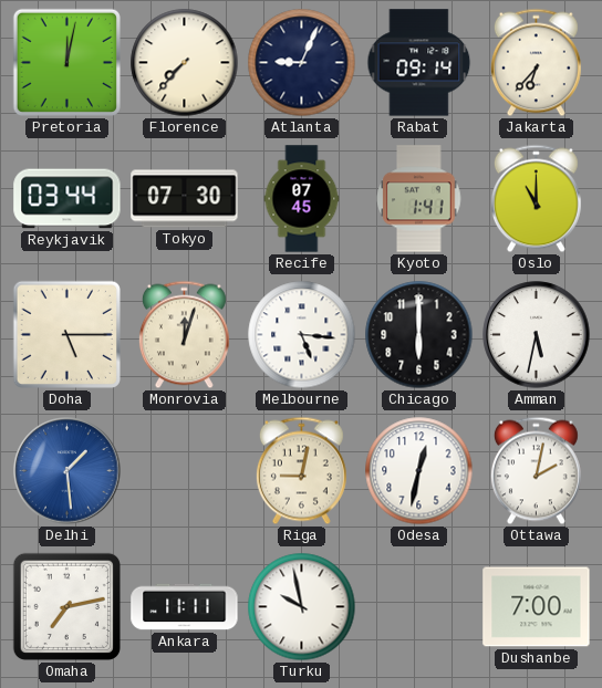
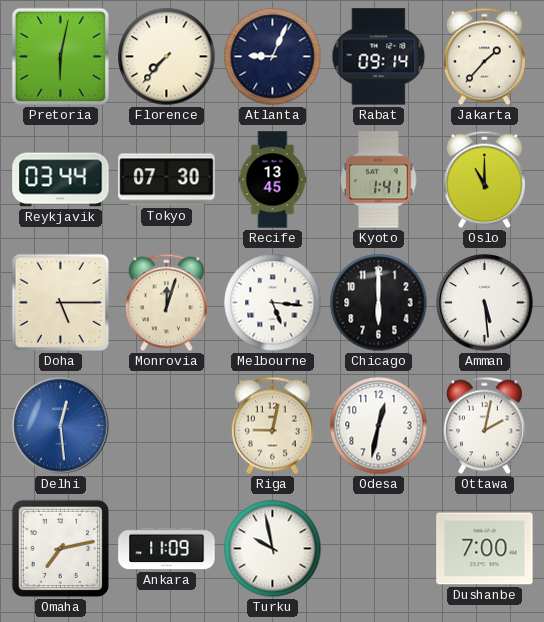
Pretoria: 12:02 -> 6:02
Jakarta: 6:37 -> 1:37
Recife: 07:45 -> 13:45
Amman: 5:32 -> 5:29
Delhi: 1:29 -> 12:29
Ankara: 11:11 -> 11:09
